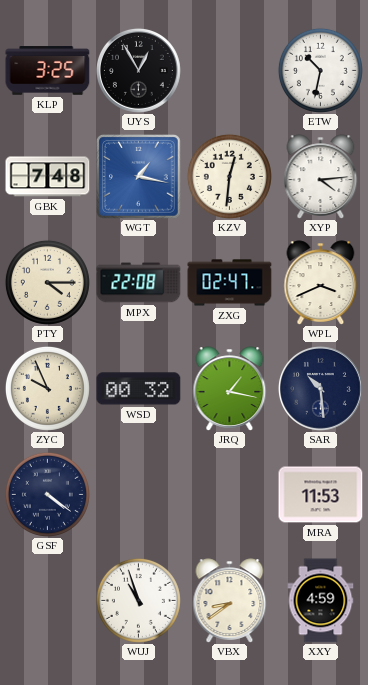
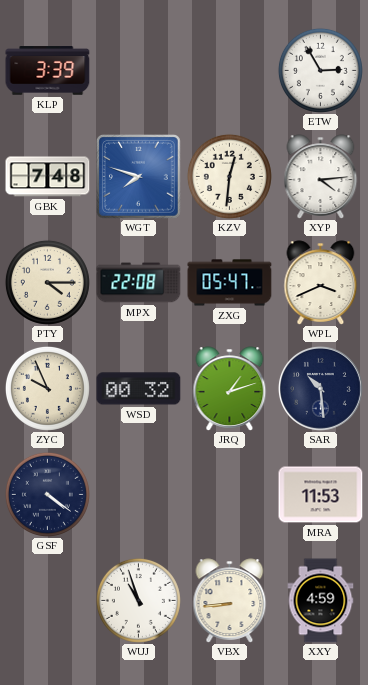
KLP: 3:25 -> 3:39
UYS: 12:55 -> none
ETW: 10:32 -> 2:55
WGT: 1:17 -> 7:48
ZXG: 02:47 -> 05:47
JRQ: 1:17 -> 1:12
VBX: 8:39 -> 8:44
